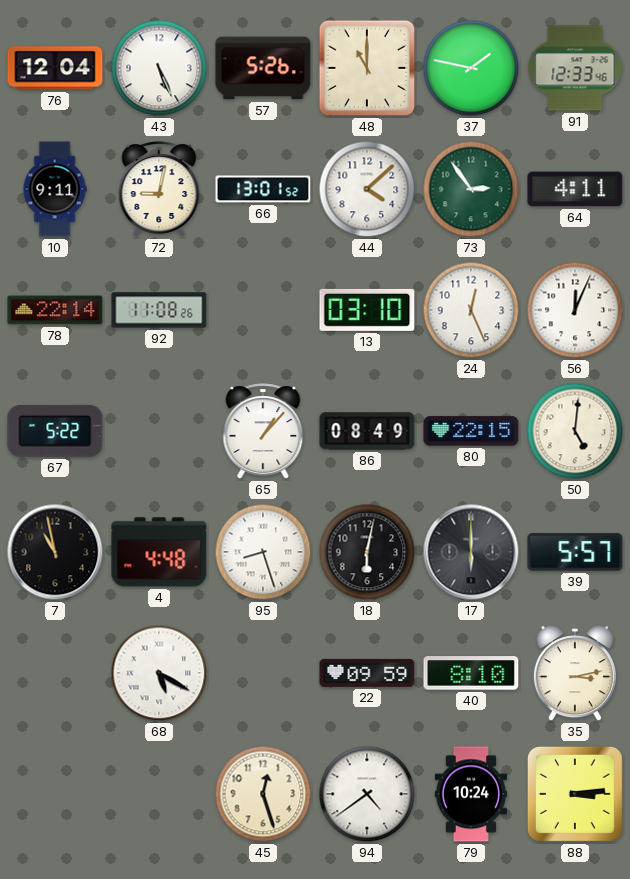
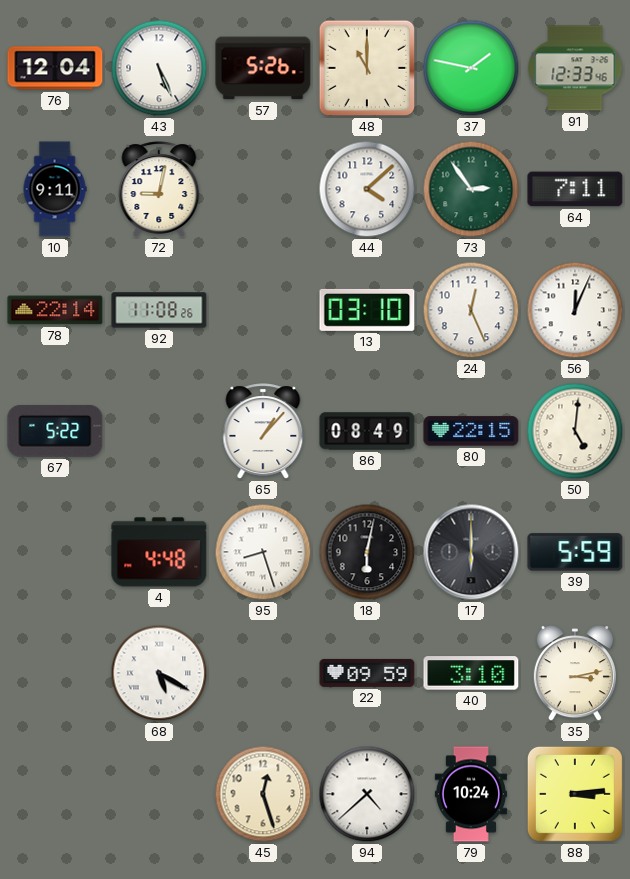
66: 13:01 -> none
64: 4:11 -> 7:11
7: 10:58 -> none
39: 5:57 -> 5:59
40: 8:10 -> 3:10
94: 4:39 -> 4:38
